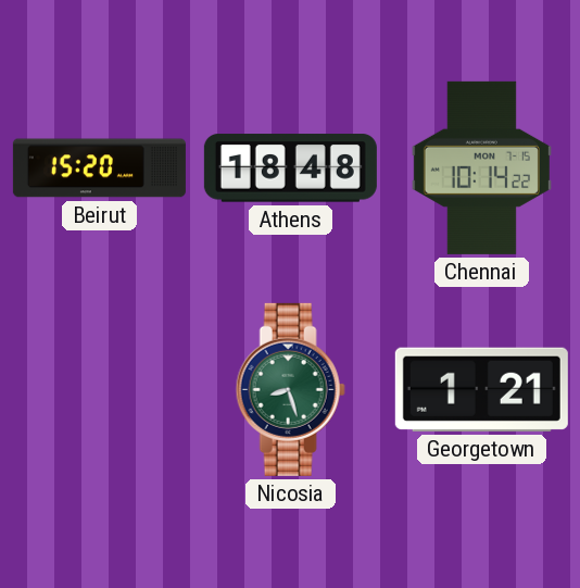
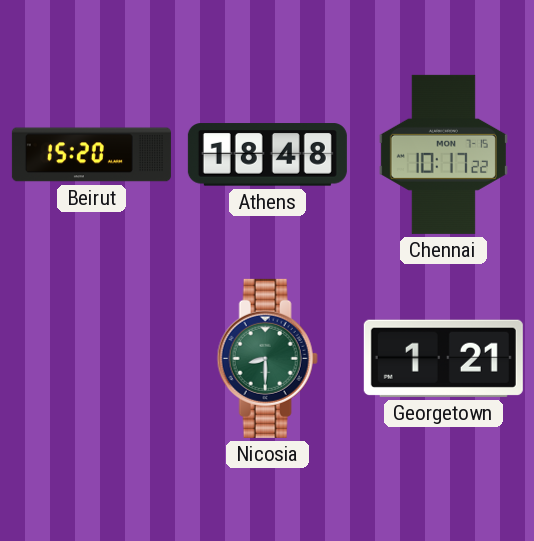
Chennai: 10:14 -> 10:17
Nicosia: 8:27 -> 8:30
